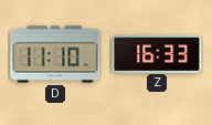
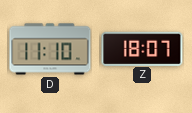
Z: 16:33 -> 18:07
